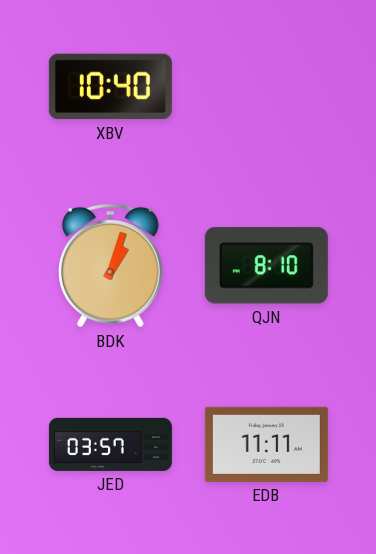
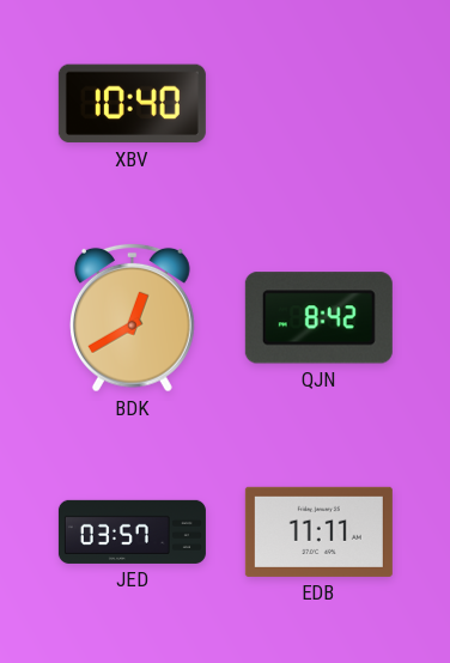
BDK: 1:03 -> 12:40
QJN: 8:10 -> 8:42
